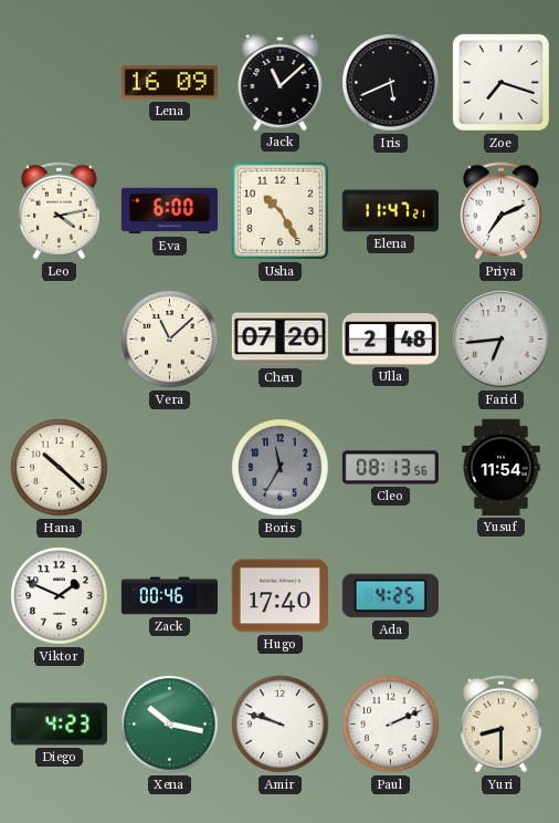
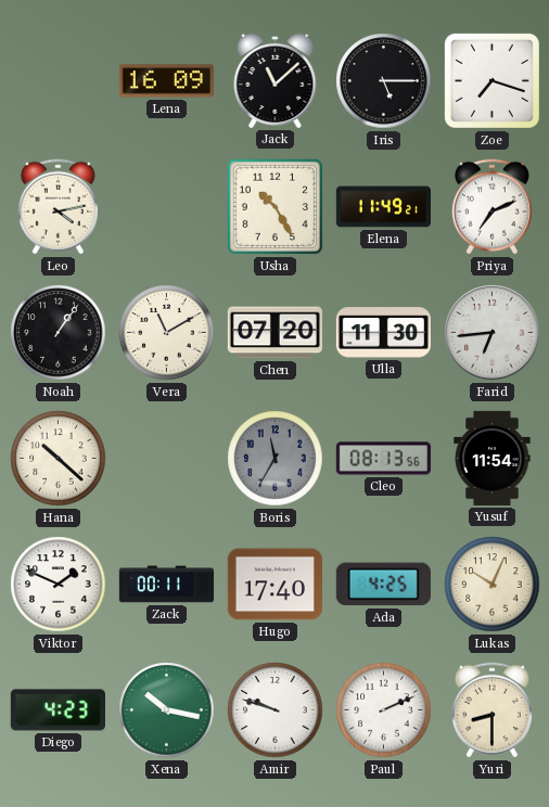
Iris: 5:41 -> 5:15
Eva: 6:00 -> none
Elena: 11:47 -> 11:49
Noah: none -> 1:06
Vera: 11:08 -> 11:10
Ulla: 2:48 -> 11:30
Zack: 00:46 -> 00:11
Lukas: none -> 10:04
